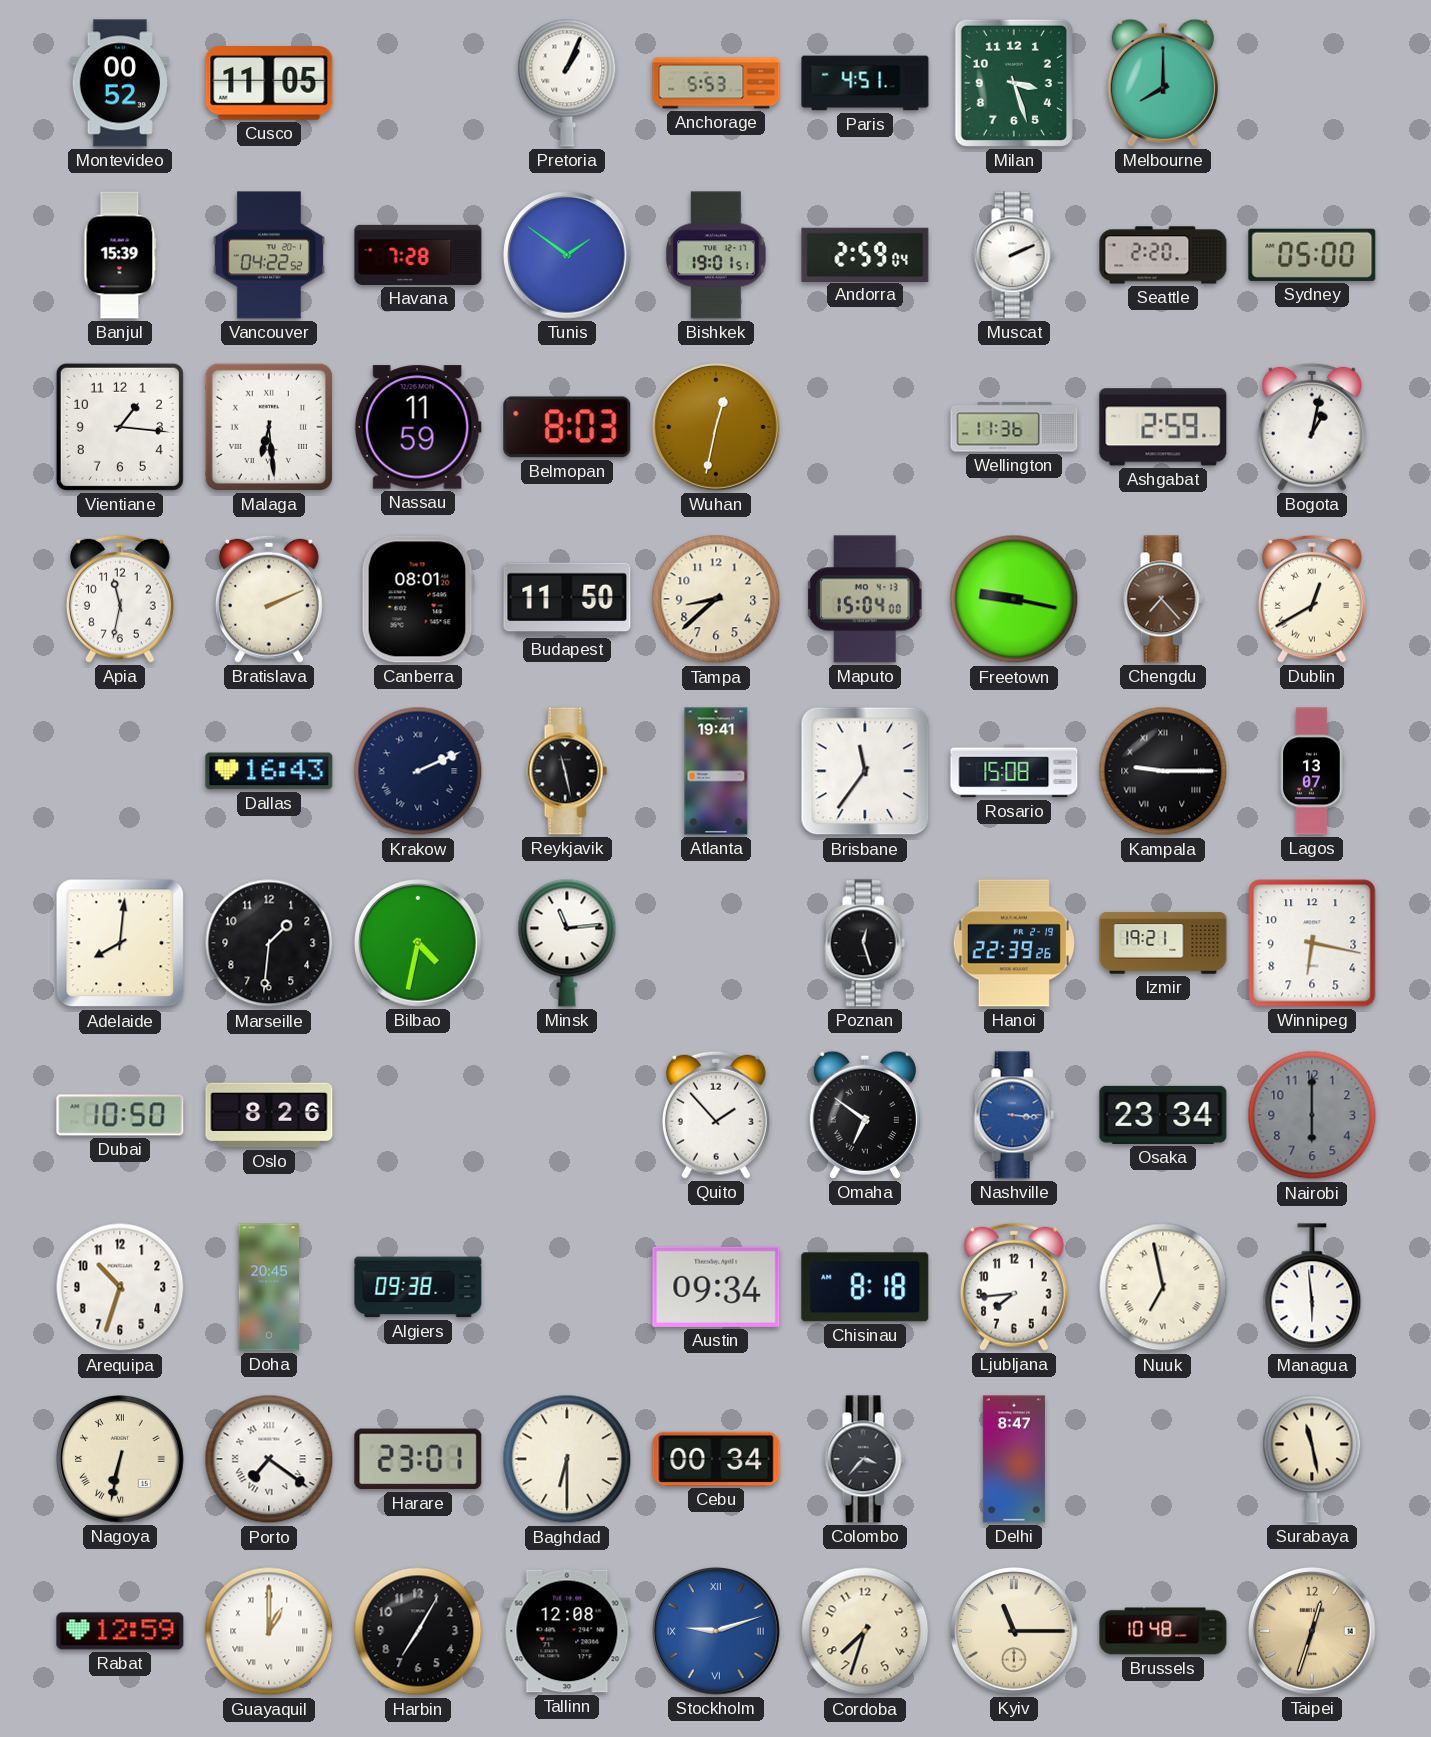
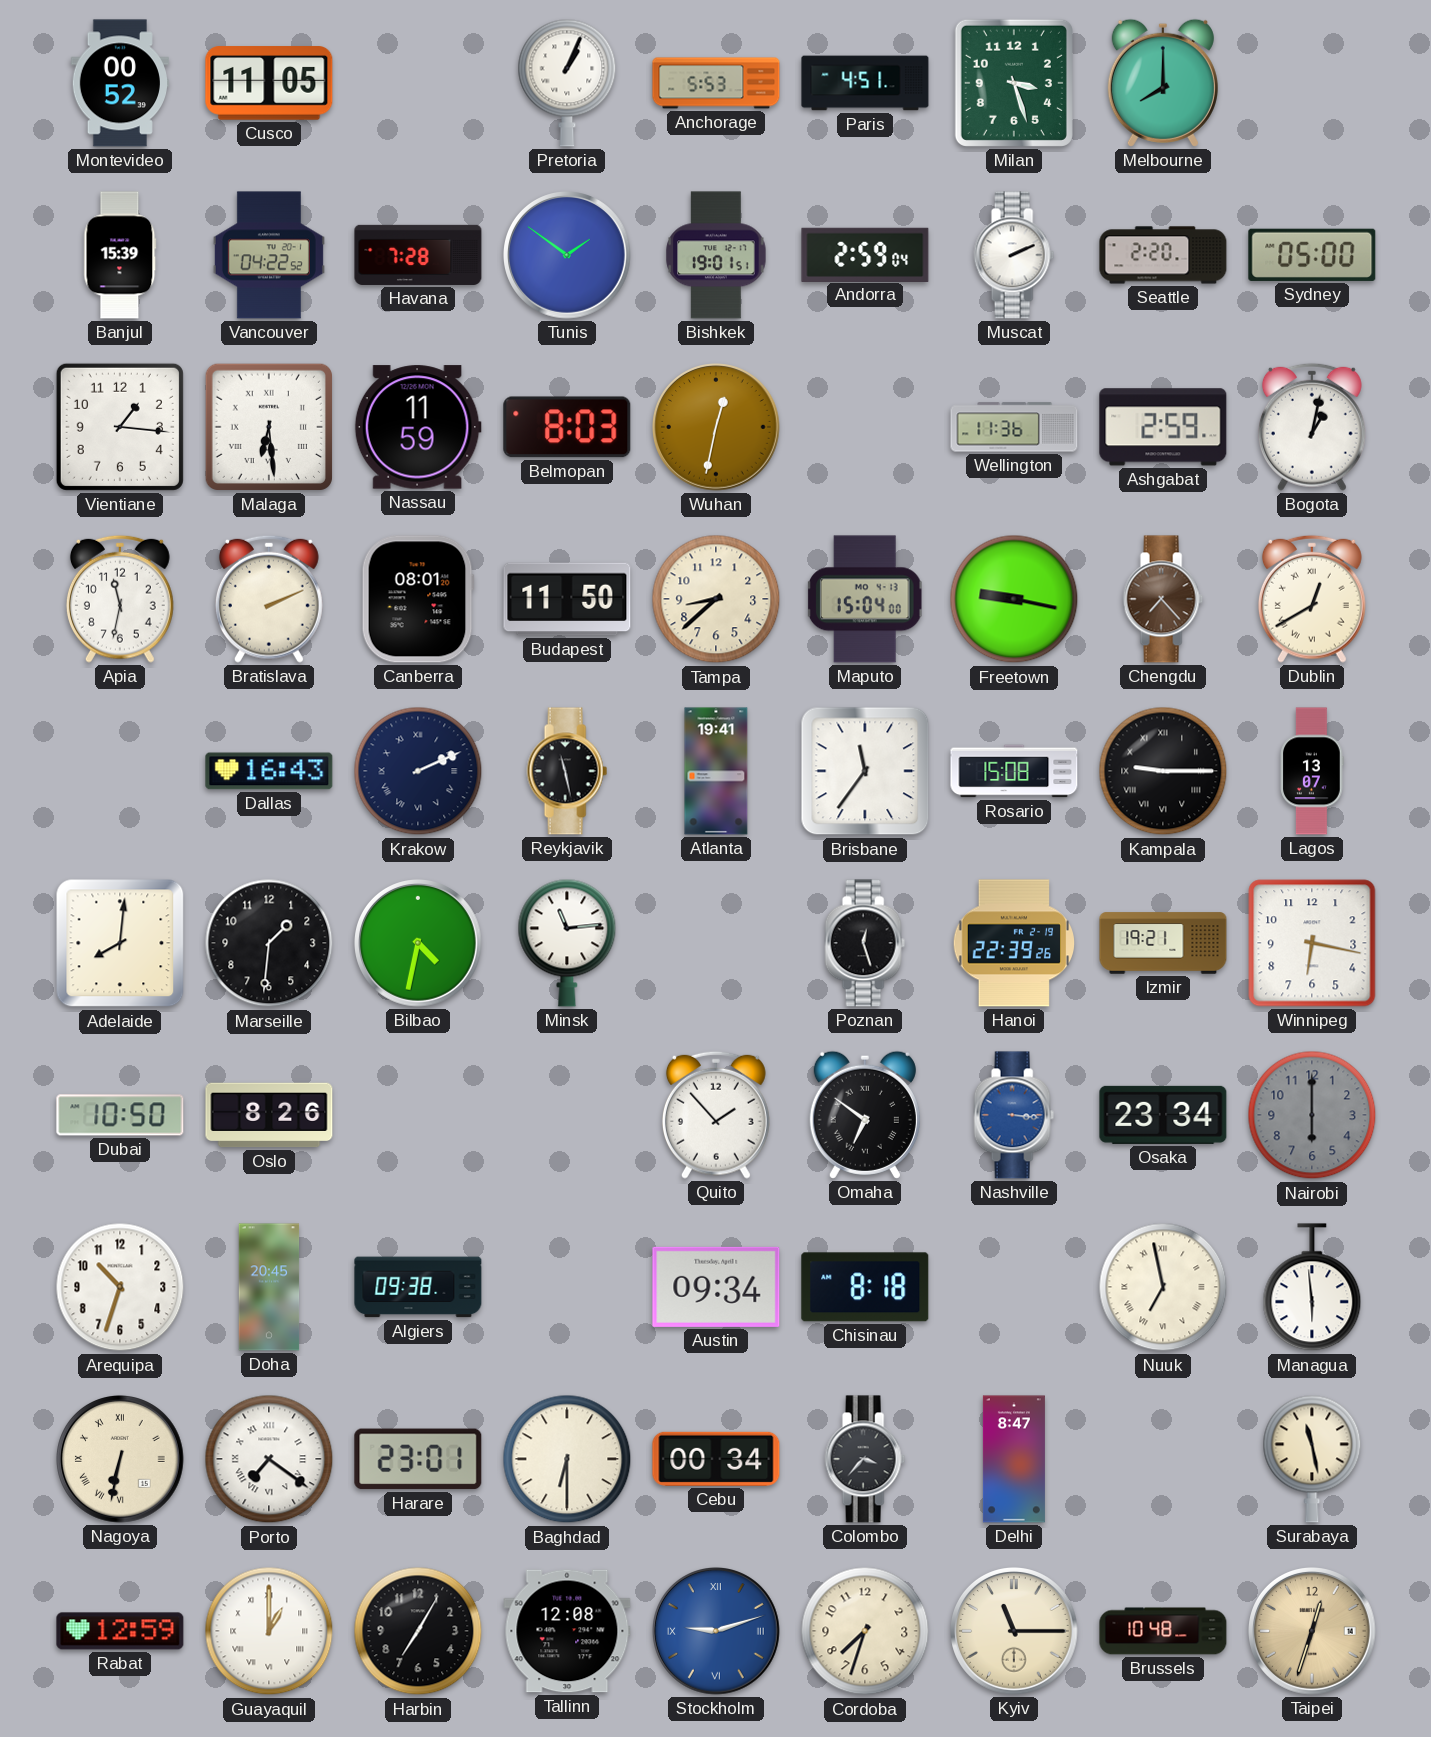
Ljubljana: 7:44 -> none
